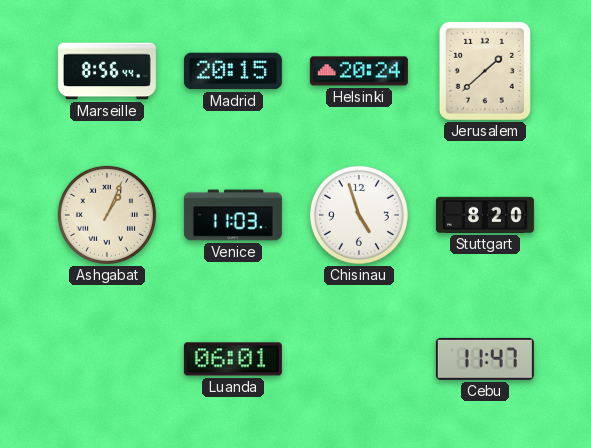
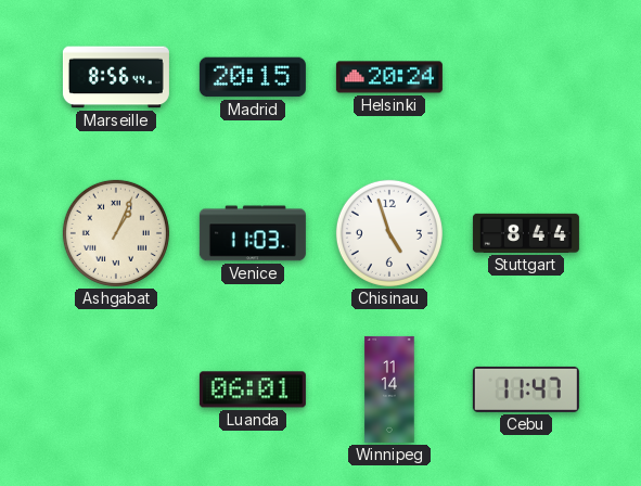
Jerusalem: 1:38 -> none
Stuttgart: 8:20 -> 8:44
Winnipeg: none -> 11:14
